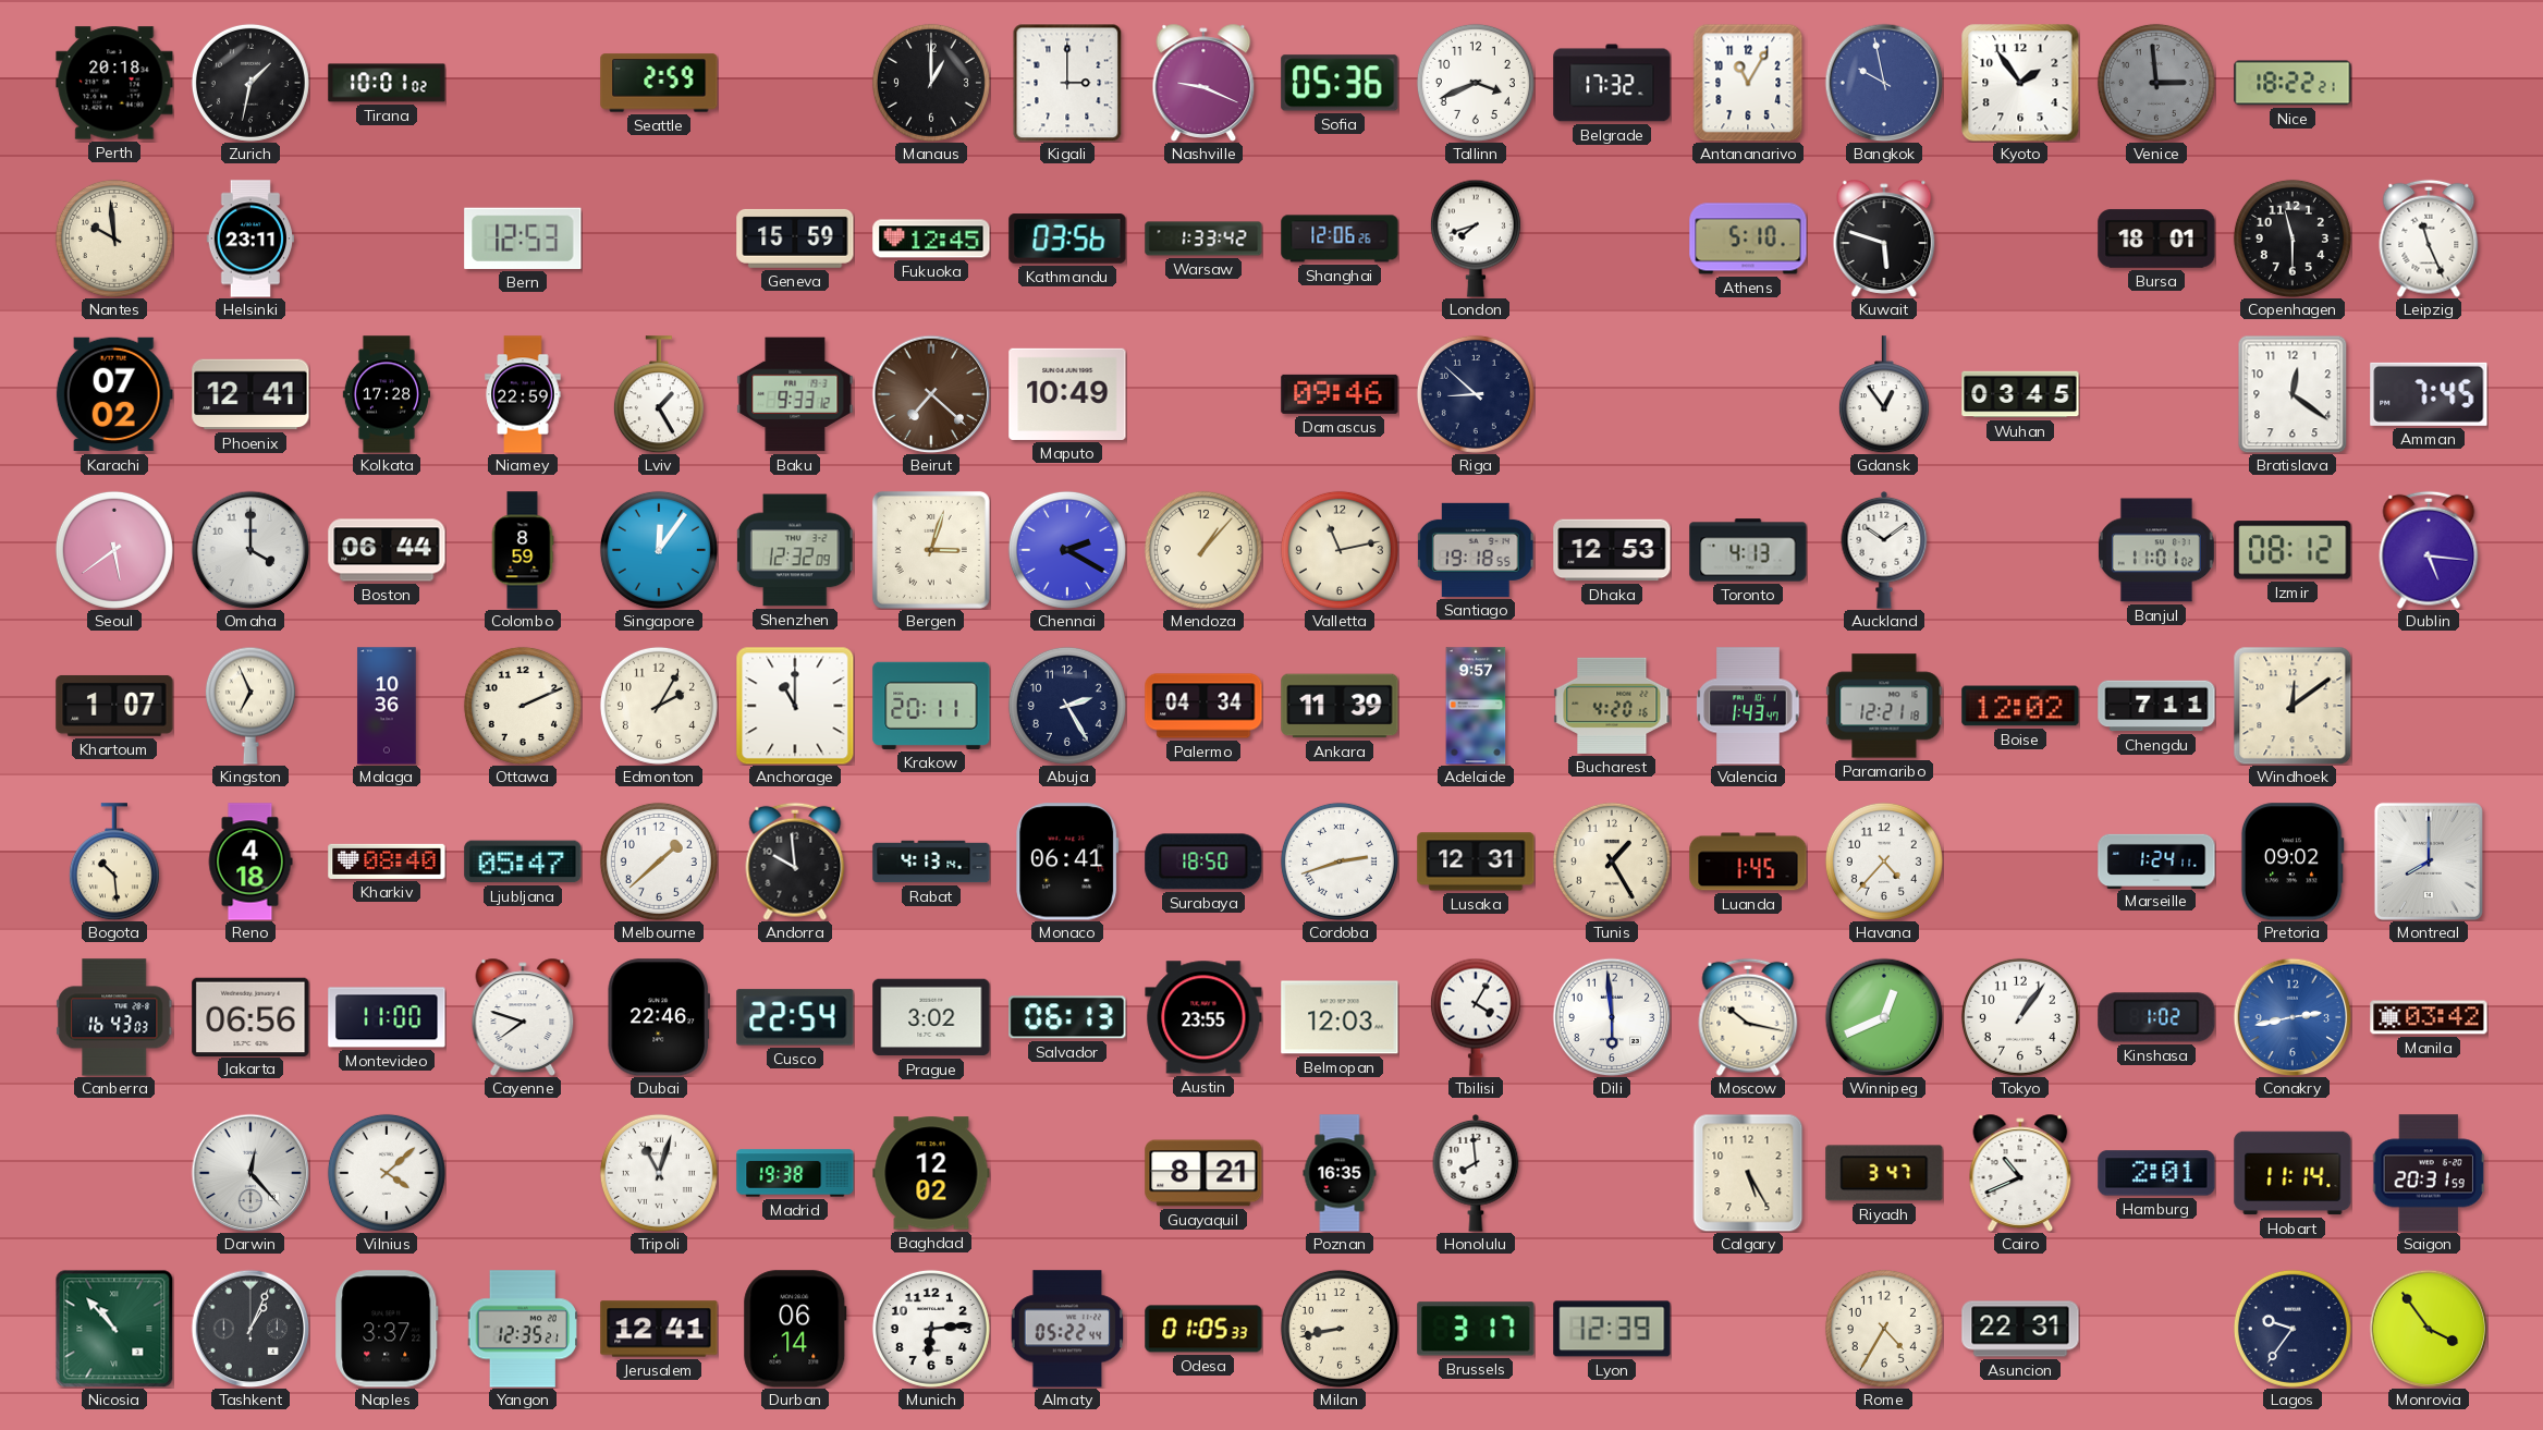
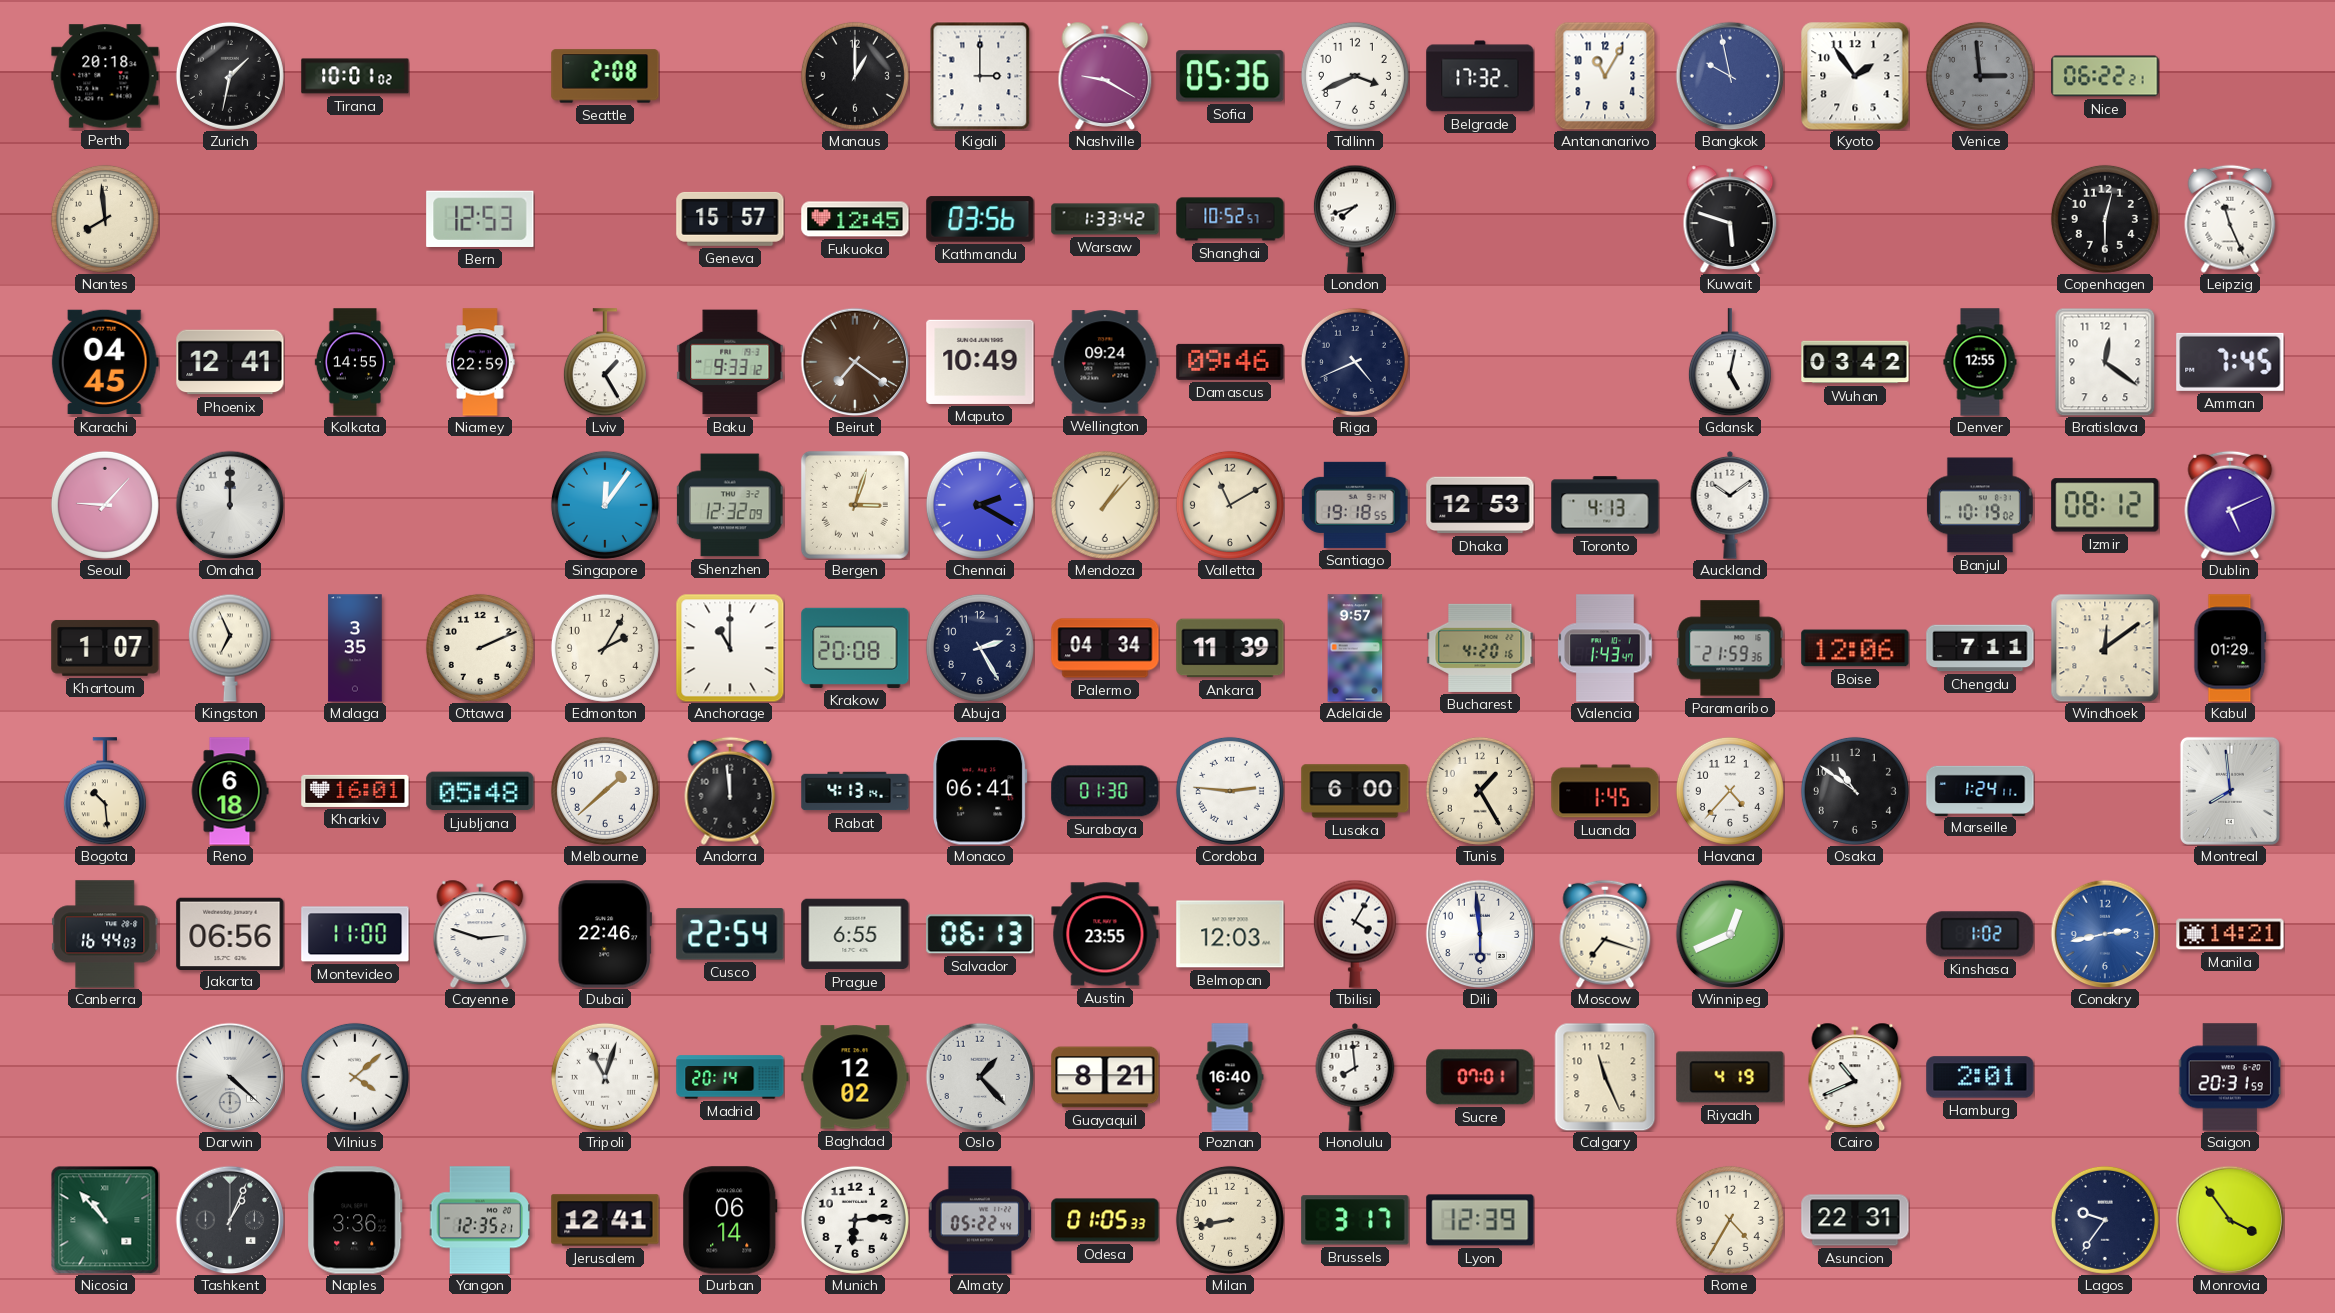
Seattle: 2:59 -> 2:08
Nashville: 9:19 -> 9:20
Nice: 18:22 -> 06:22
Nantes: 9:59 -> 7:59
Helsinki: 23:11 -> none
Geneva: 15:59 -> 15:57
Shanghai: 12:06 -> 10:52
Athens: 5:10 -> none
Bursa: 18:01 -> none
Copenhagen: 11:30 -> 12:30
Karachi: 07:02 -> 04:45
Kolkata: 17:28 -> 14:55
Beirut: 7:22 -> 7:21
Wellington: none -> 09:24
Riga: 8:52 -> 4:41
Gdansk: 12:54 -> 5:02
Wuhan: 03:45 -> 03:42
Denver: none -> 12:55
Seoul: 5:39 -> 9:07
Omaha: 4:00 -> 12:00
Boston: 06:44 -> none
Colombo: 8:59 -> none
Valletta: 11:13 -> 11:10
Banjul: 11:01 -> 10:19
Dublin: 5:16 -> 5:11
Malaga: 10:36 -> 3:35
Krakow: 20:11 -> 20:08
Paramaribo: 12:21 -> 21:59
Boise: 12:02 -> 12:06
Kabul: none -> 01:29
Reno: 4:18 -> 6:18
Kharkiv: 08:40 -> 16:01
Ljubljana: 05:47 -> 05:48
Andorra: 9:59 -> 11:59
Surabaya: 18:50 -> 01:30
Cordoba: 2:42 -> 2:46
Lusaka: 12:31 -> 6:00
Osaka: none -> 10:51
Pretoria: 09:02 -> none
Montreal: 8:00 -> 7:59
Canberra: 16:43 -> 16:44
Cayenne: 7:48 -> 2:48
Prague: 3:02 -> 6:55
Moscow: 10:17 -> 7:18
Tokyo: 1:06 -> none
Manila: 03:42 -> 14:21
Darwin: 12:23 -> 4:22
Madrid: 19:38 -> 20:14
Oslo: none -> 1:23
Poznan: 16:35 -> 16:40
Sucre: none -> 07:01
Calgary: 5:25 -> 11:26
Riyadh: 3:47 -> 4:19
Hobart: 11:14 -> none
Naples: 3:37 -> 3:36
